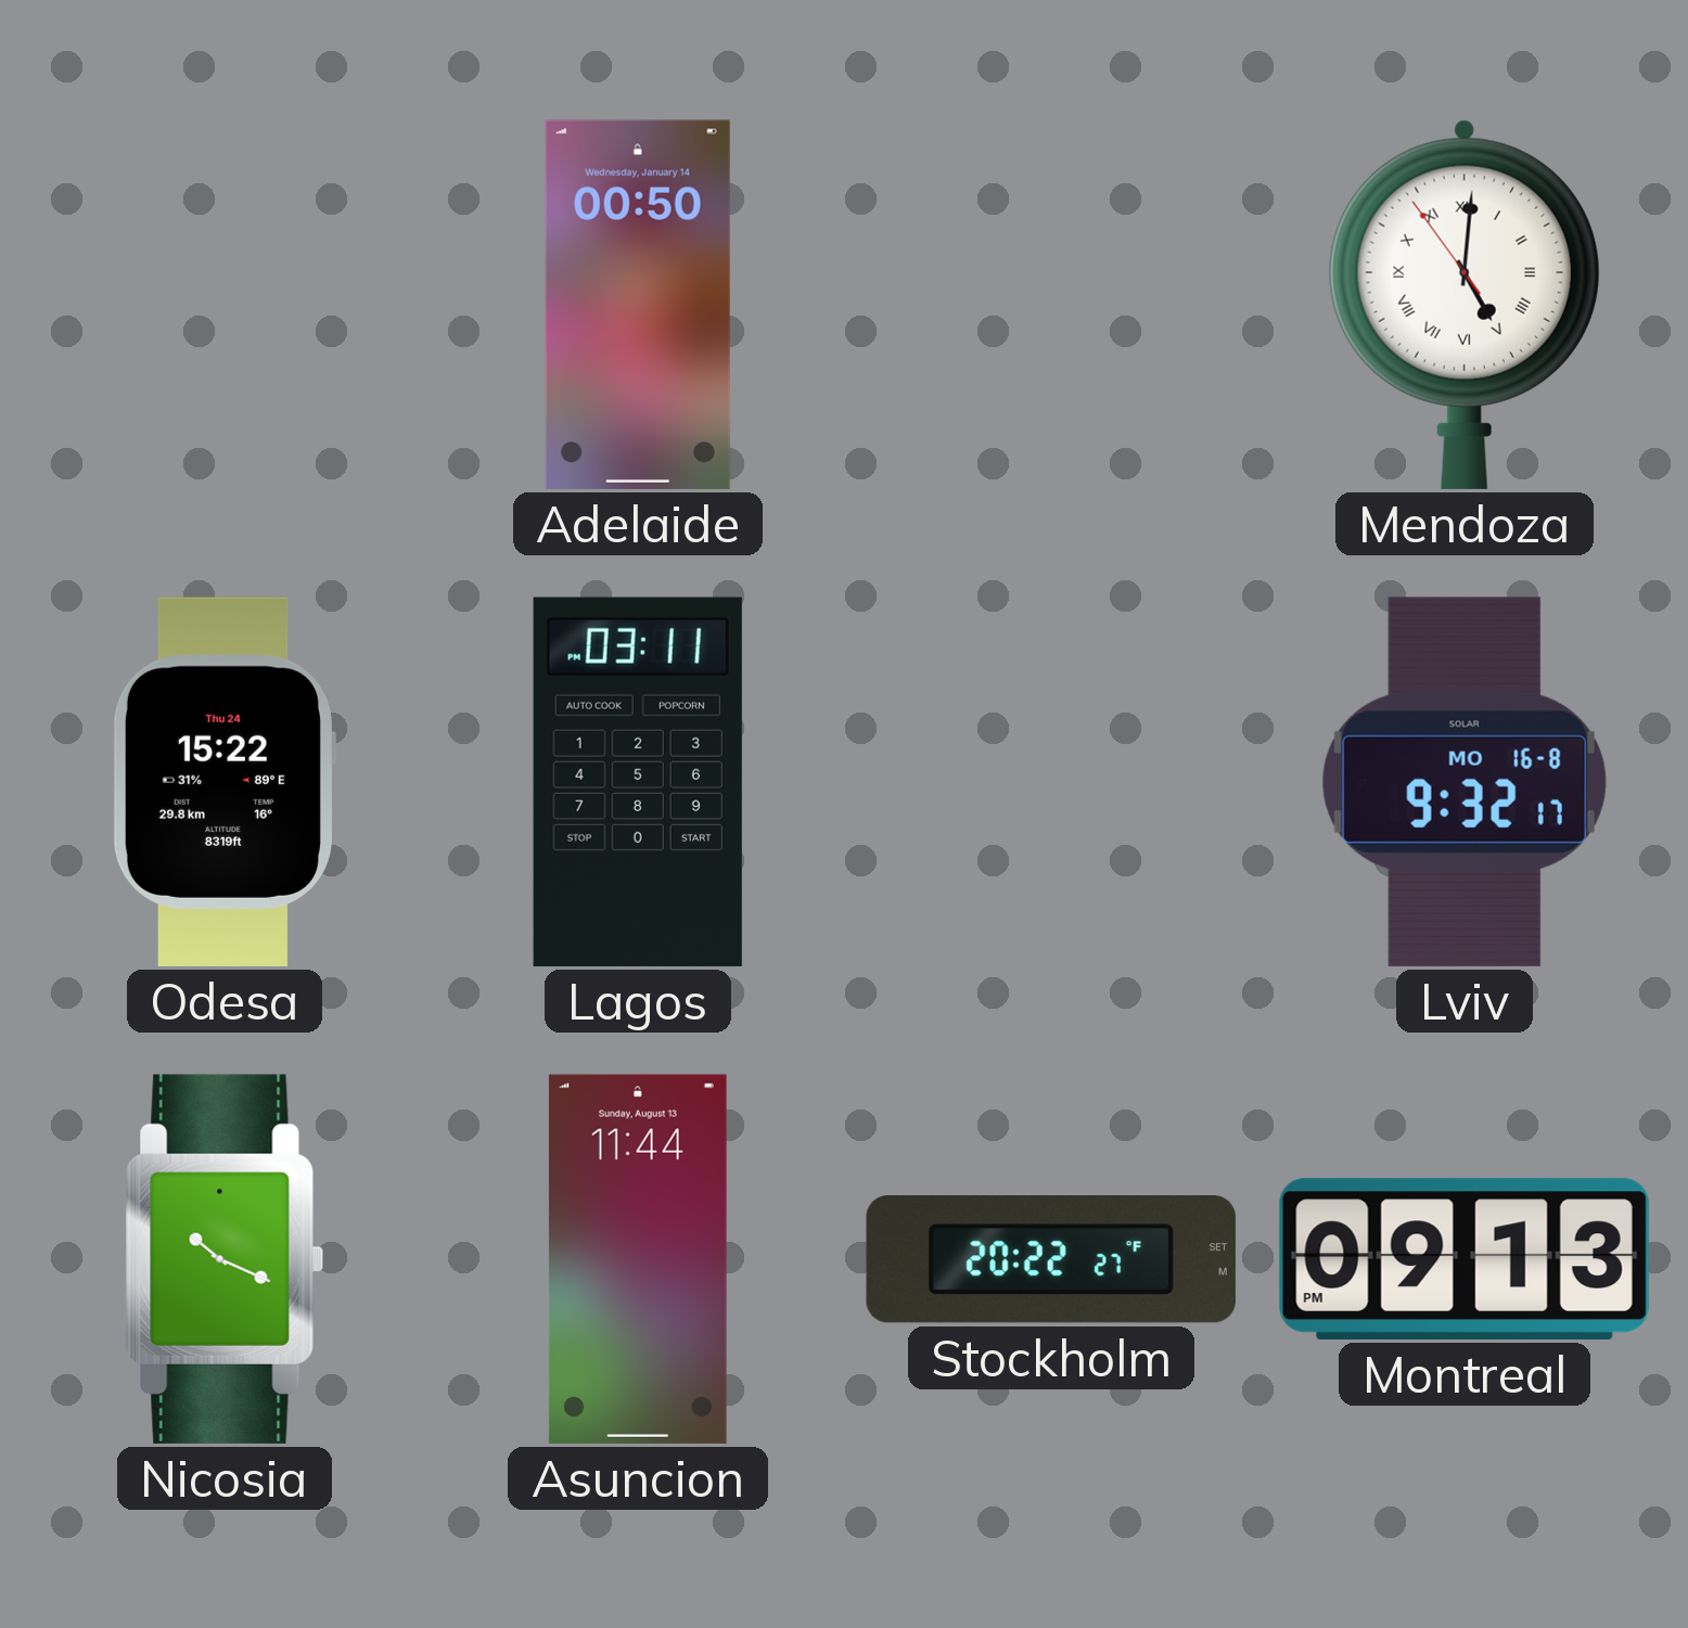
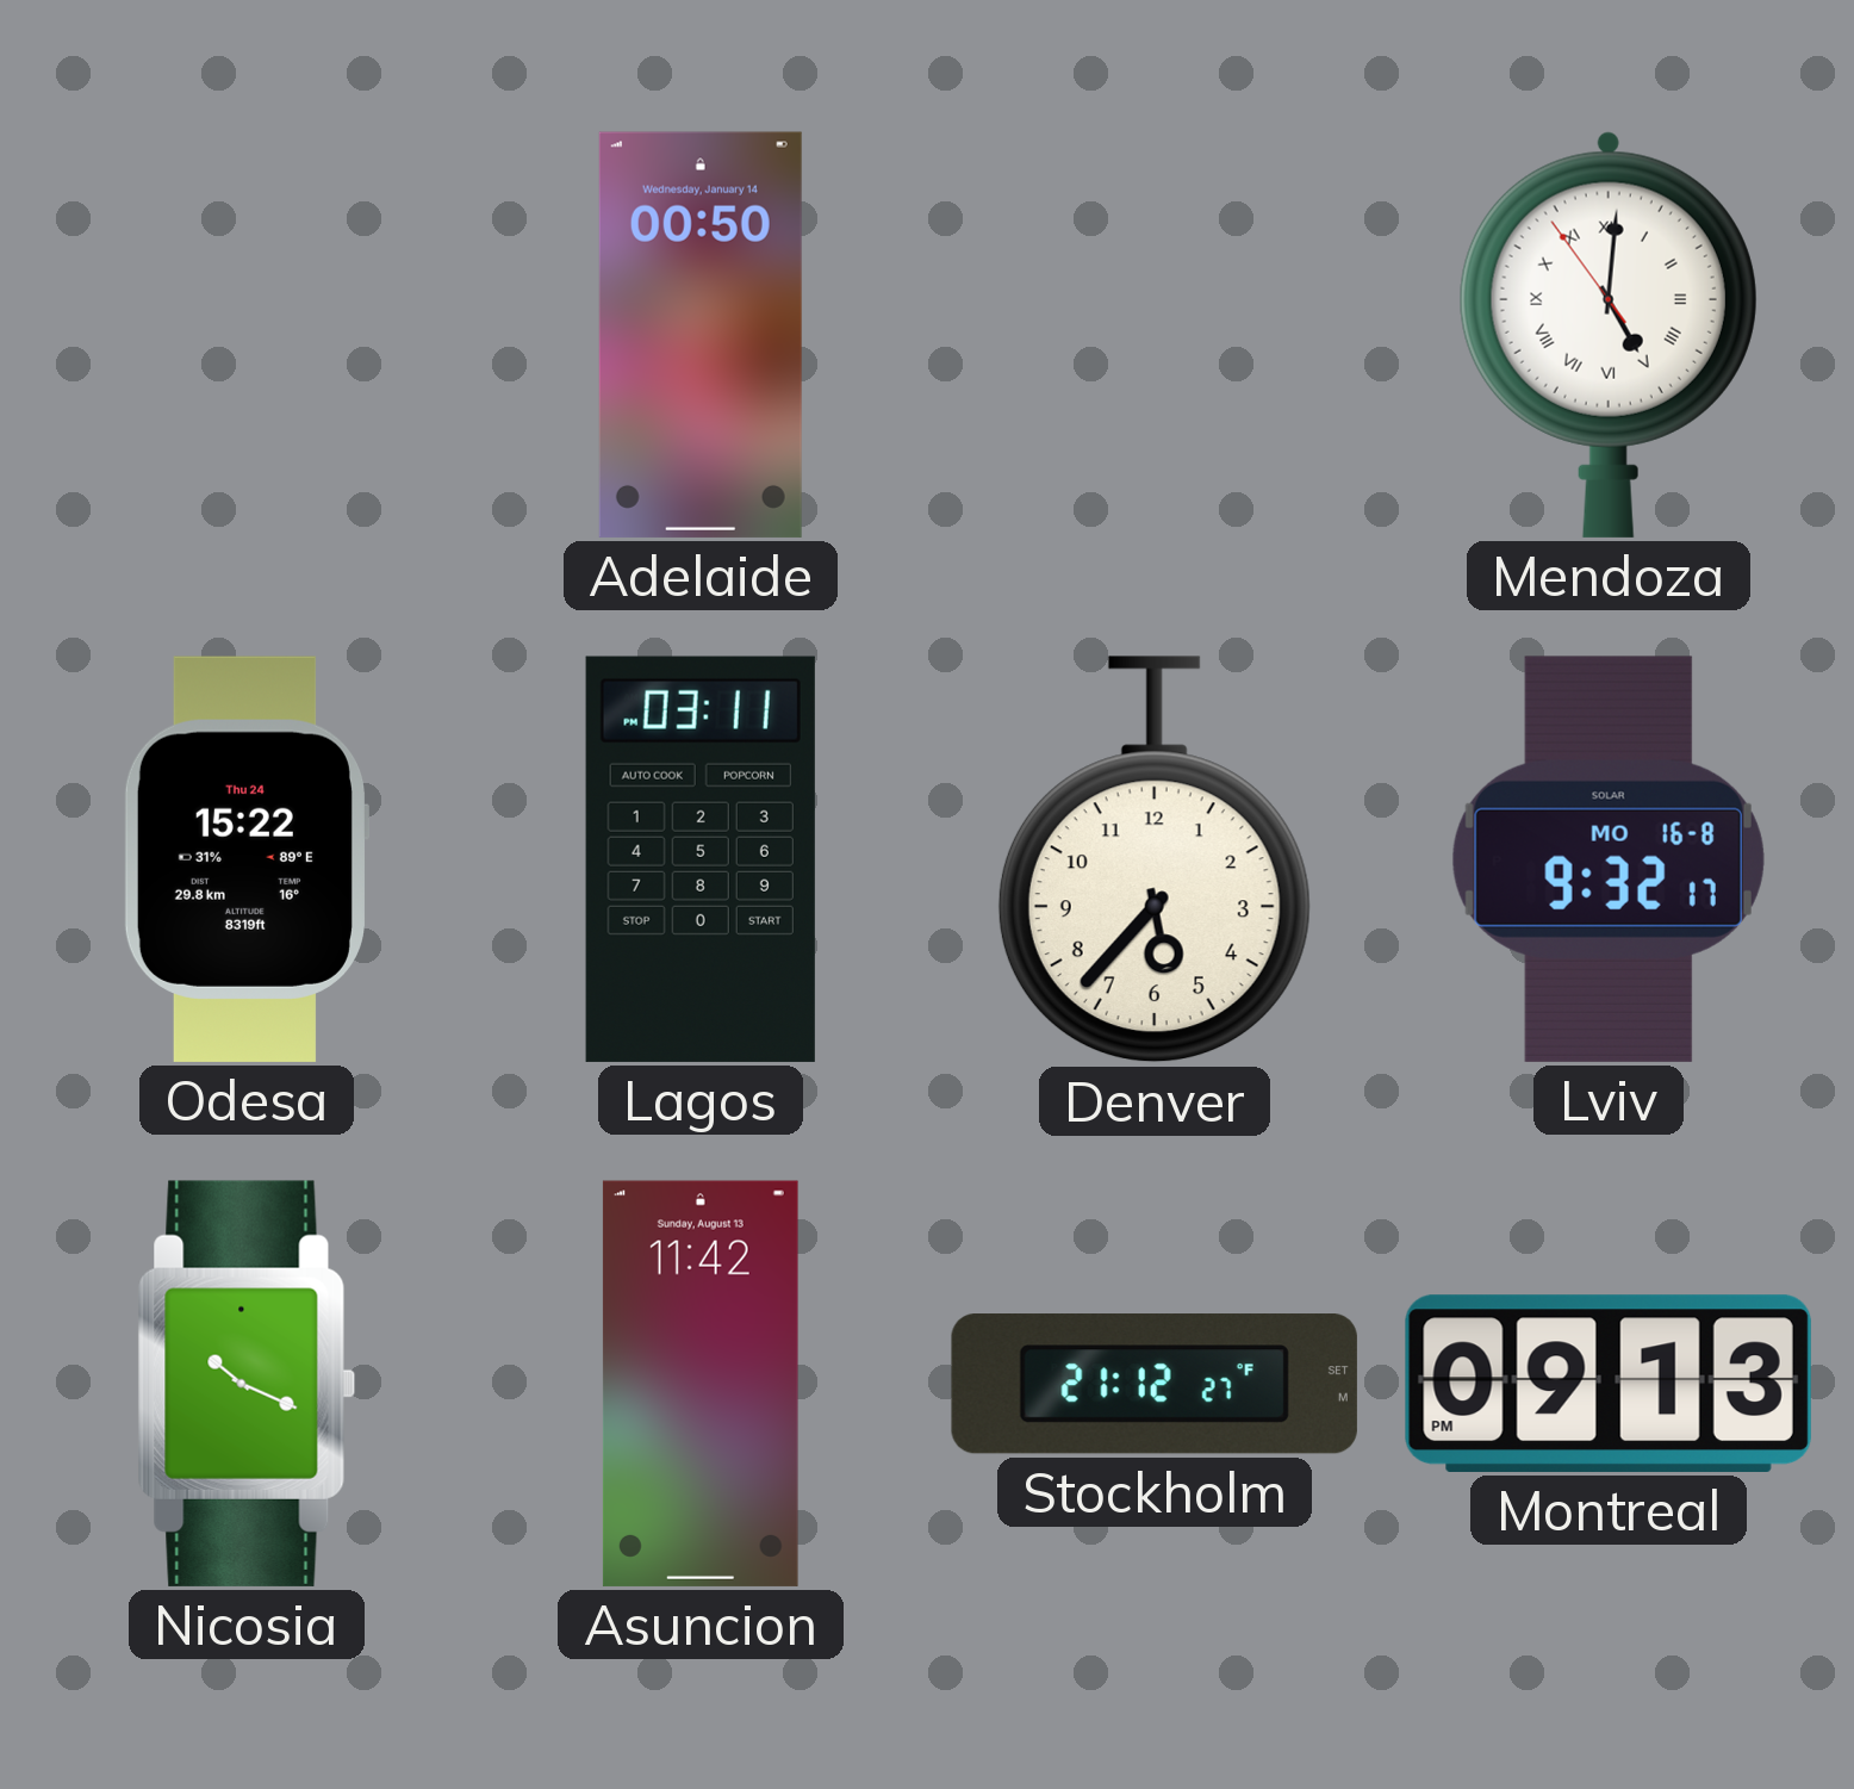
Denver: none -> 5:37
Asuncion: 11:44 -> 11:42
Stockholm: 20:22 -> 21:12
